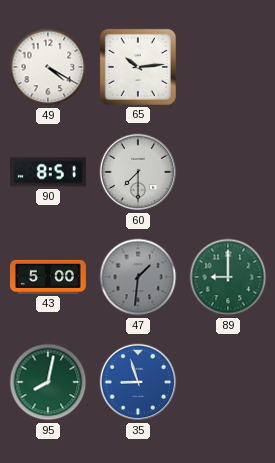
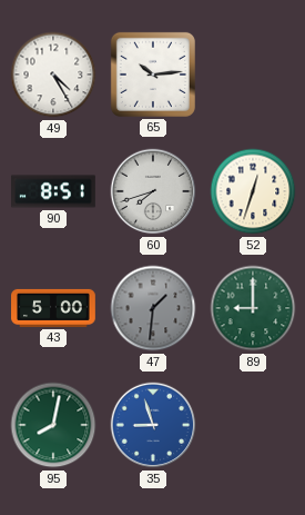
49: 4:20 -> 4:25
60: 7:30 -> 7:42
52: none -> 12:33
